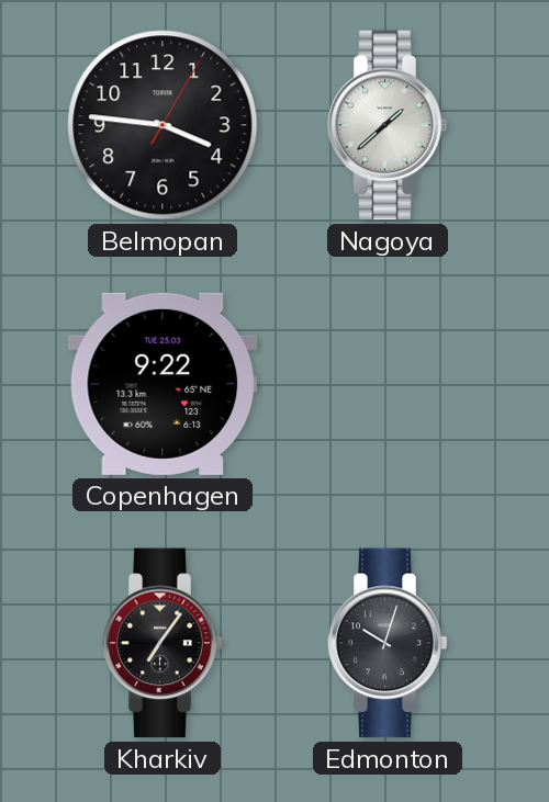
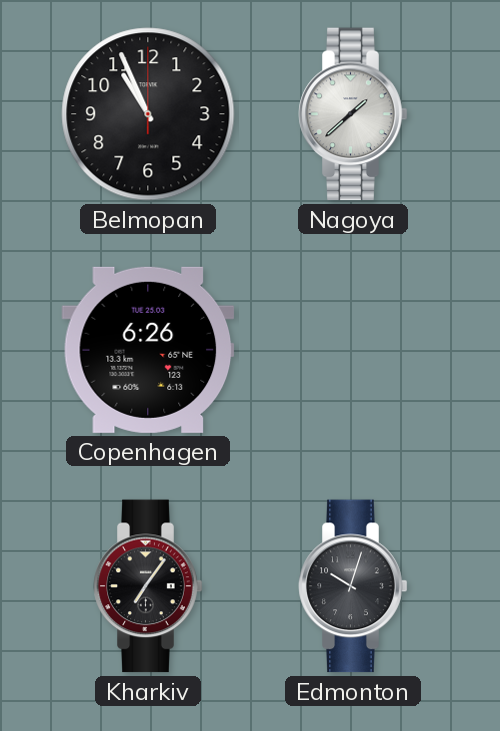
Belmopan: 3:46 -> 10:56
Copenhagen: 9:22 -> 6:26
